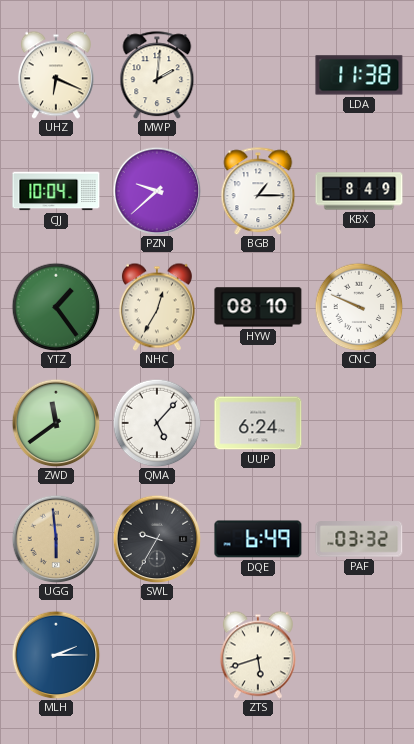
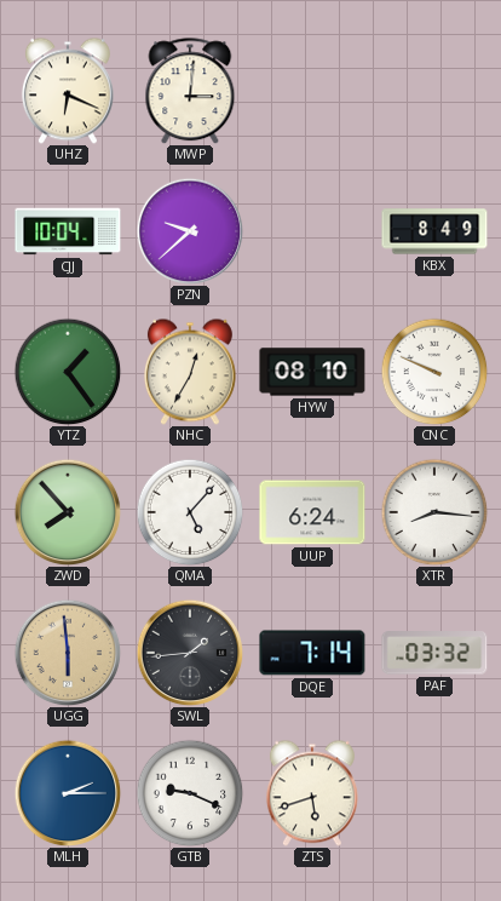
MWP: 2:01 -> 3:01
LDA: 11:38 -> none
BGB: 1:15 -> none
ZWD: 11:39 -> 7:53
XTR: none -> 8:16
SWL: 9:35 -> 1:44
DQE: 6:49 -> 7:14
GTB: none -> 9:19
